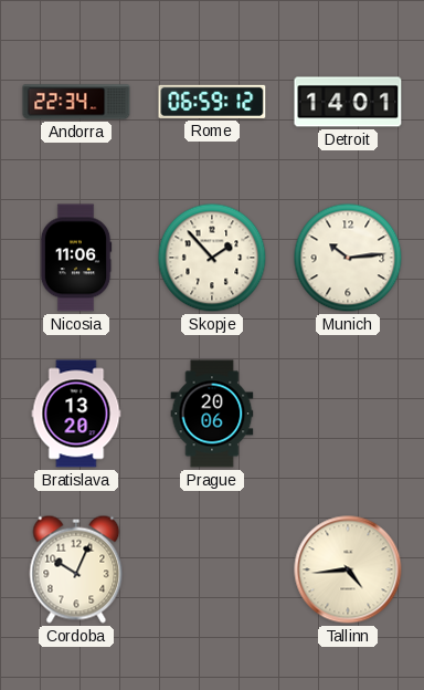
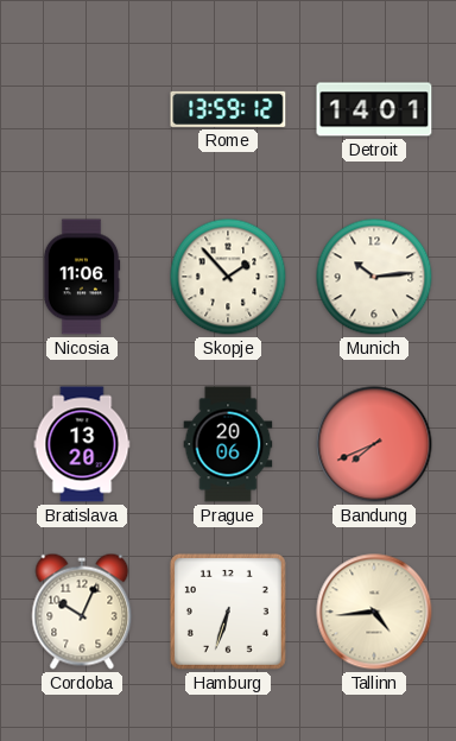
Andorra: 22:34 -> none
Rome: 06:59 -> 13:59
Bandung: none -> 7:41
Hamburg: none -> 6:33
